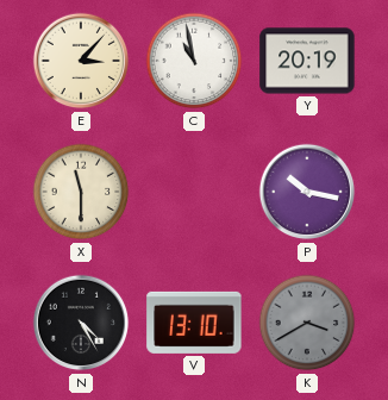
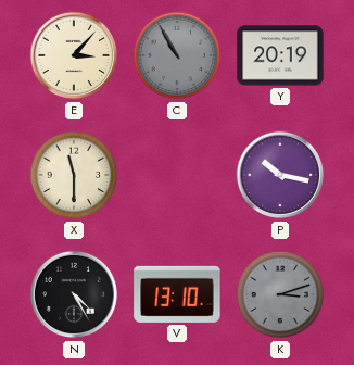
C: 10:58 -> 10:55
C dial: white -> grey
K: 3:40 -> 3:12
